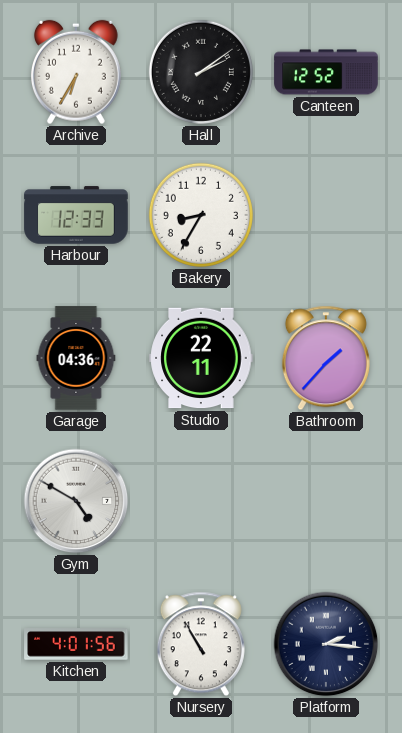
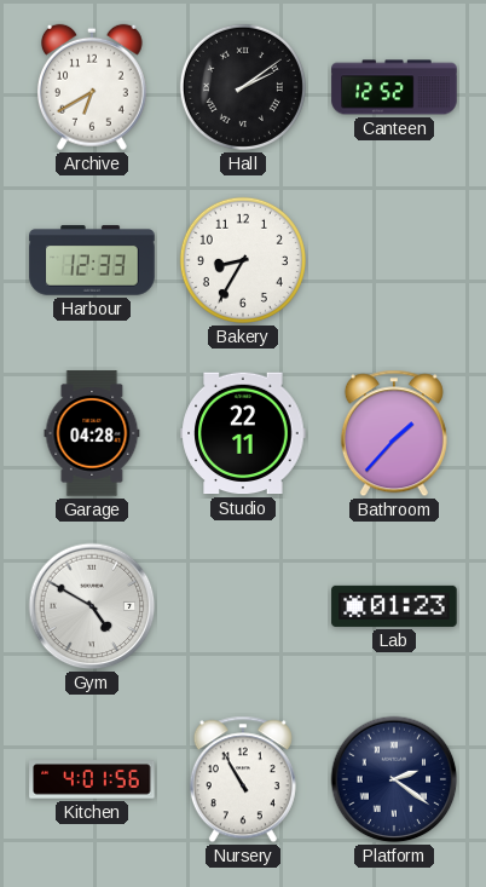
Archive: 6:35 -> 6:40
Garage: 04:36 -> 04:28
Lab: none -> 01:23
Platform: 2:16 -> 2:21
